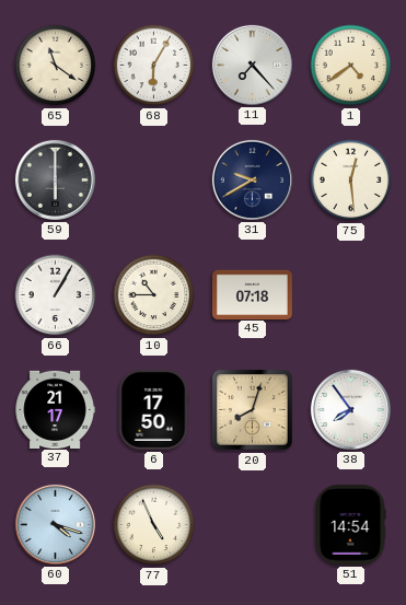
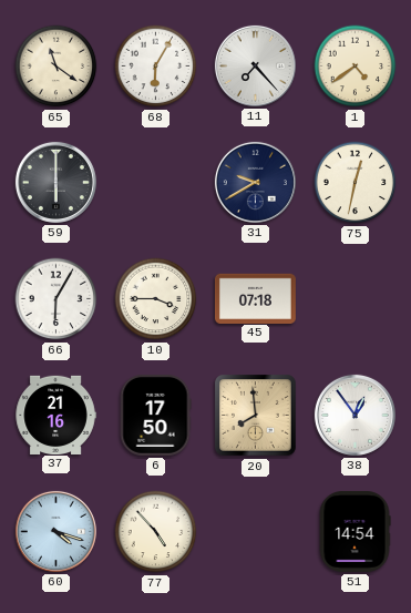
75: 12:29 -> 12:32
66: 1:05 -> 6:05
10: 10:45 -> 3:45
37: 21:17 -> 21:16
20: 8:03 -> 7:59
38: 7:54 -> 12:54
77: 4:56 -> 4:53
